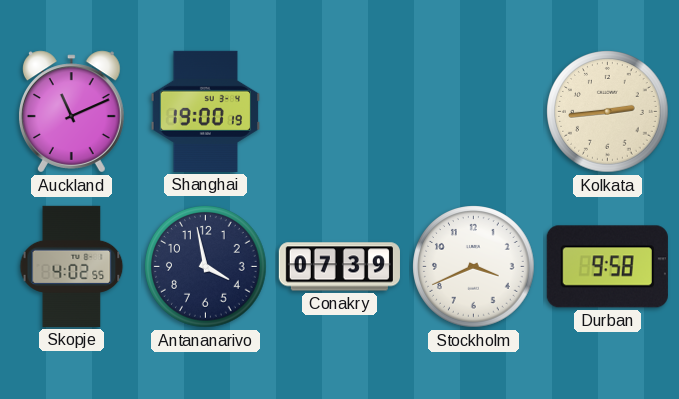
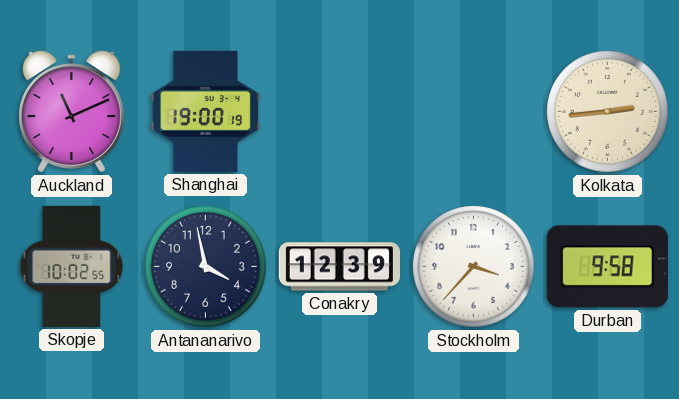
Skopje: 4:02 -> 10:02
Conakry: 07:39 -> 12:39
Stockholm: 3:41 -> 3:37
